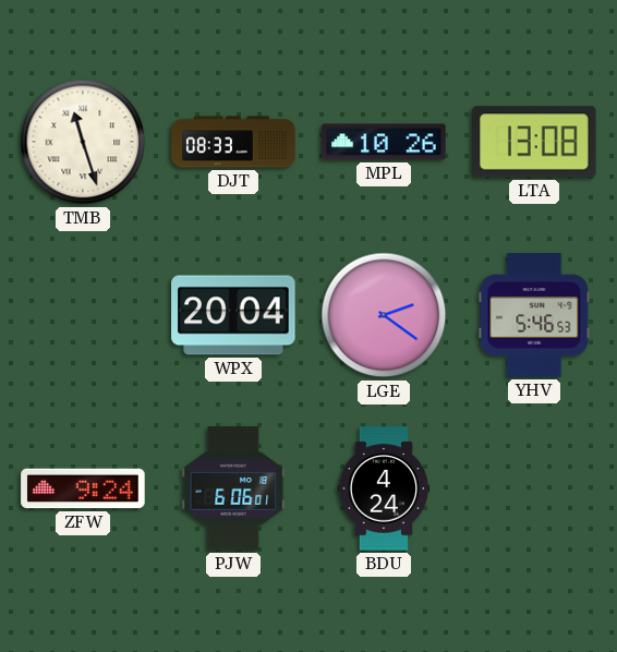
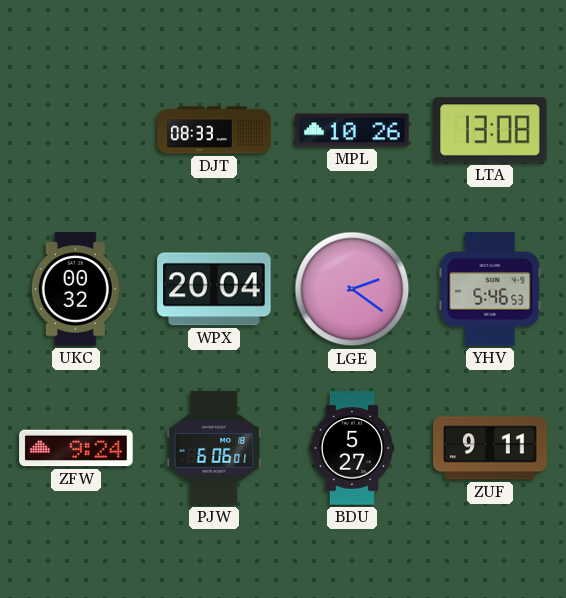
TMB: 11:27 -> none
UKC: none -> 00:32
BDU: 4:24 -> 5:27
ZUF: none -> 9:11
